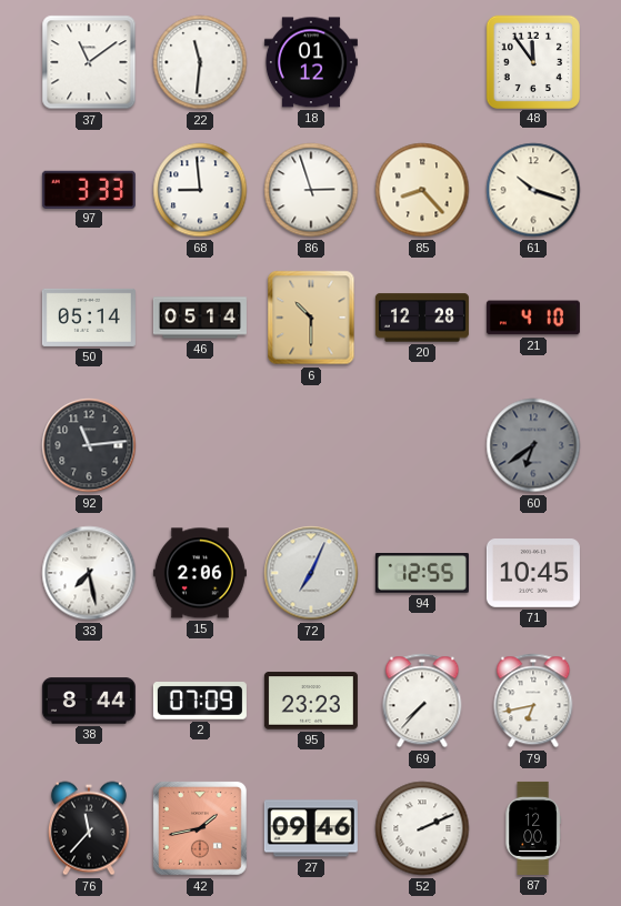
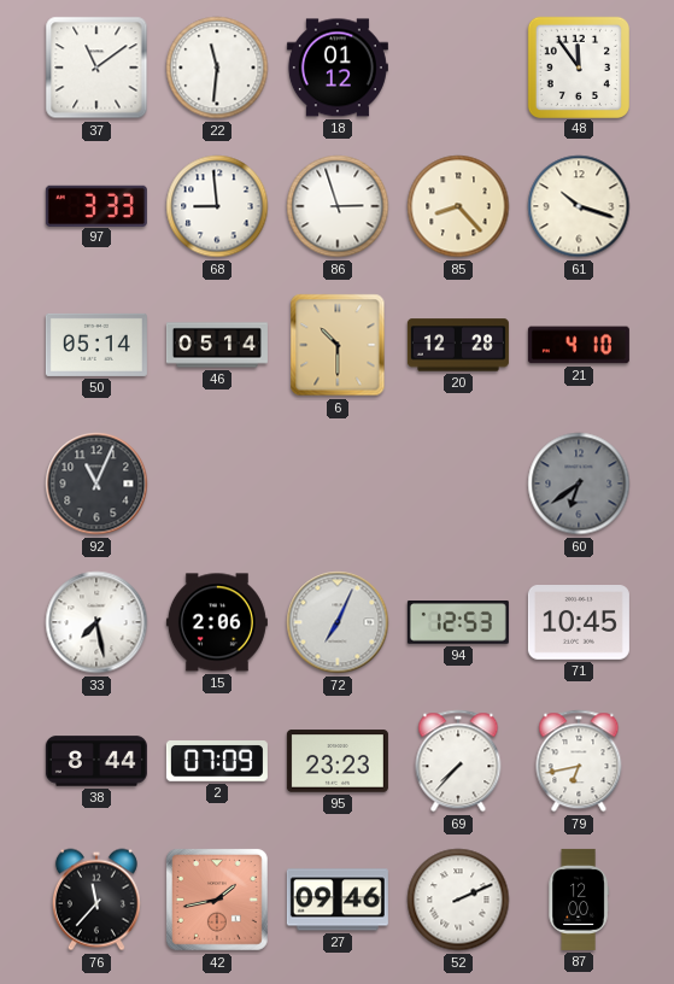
92: 11:14 -> 11:04
94: 12:55 -> 12:53
